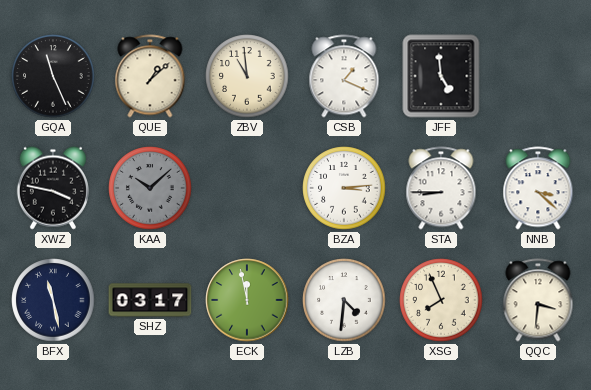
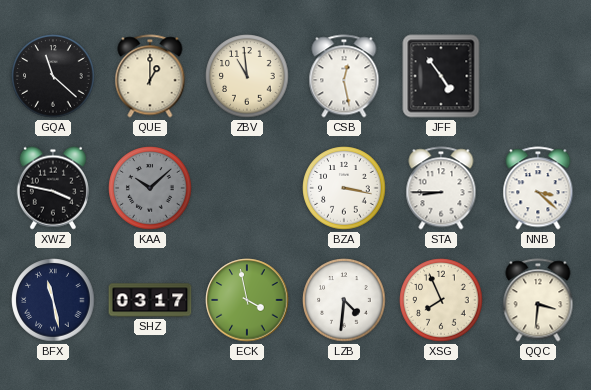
GQA: 11:26 -> 11:22
QUE: 1:08 -> 1:00
CSB: 1:19 -> 12:28
JFF: 4:59 -> 4:54
BZA: 3:14 -> 3:17
ECK: 11:58 -> 3:58
